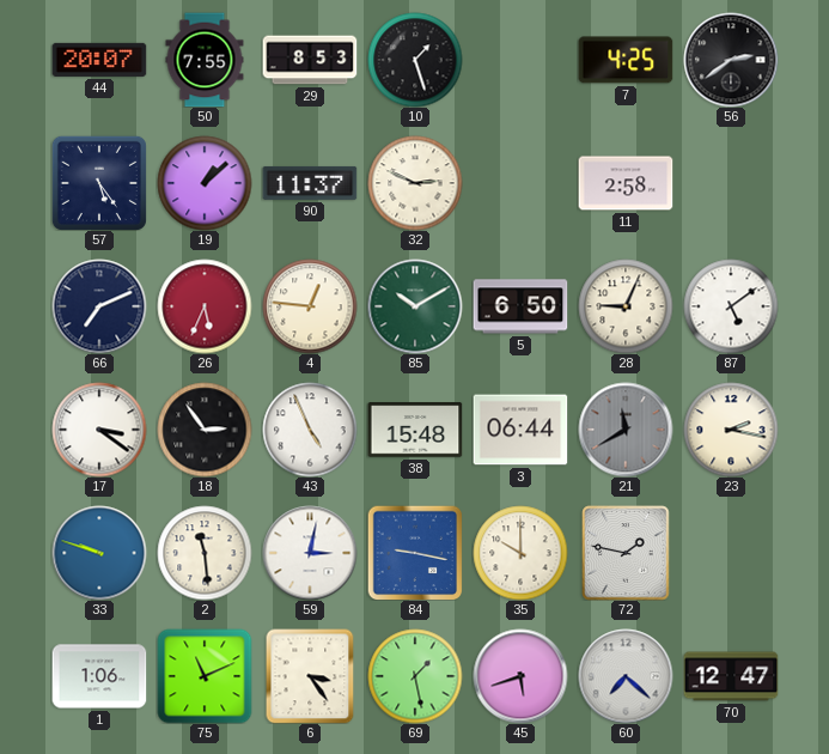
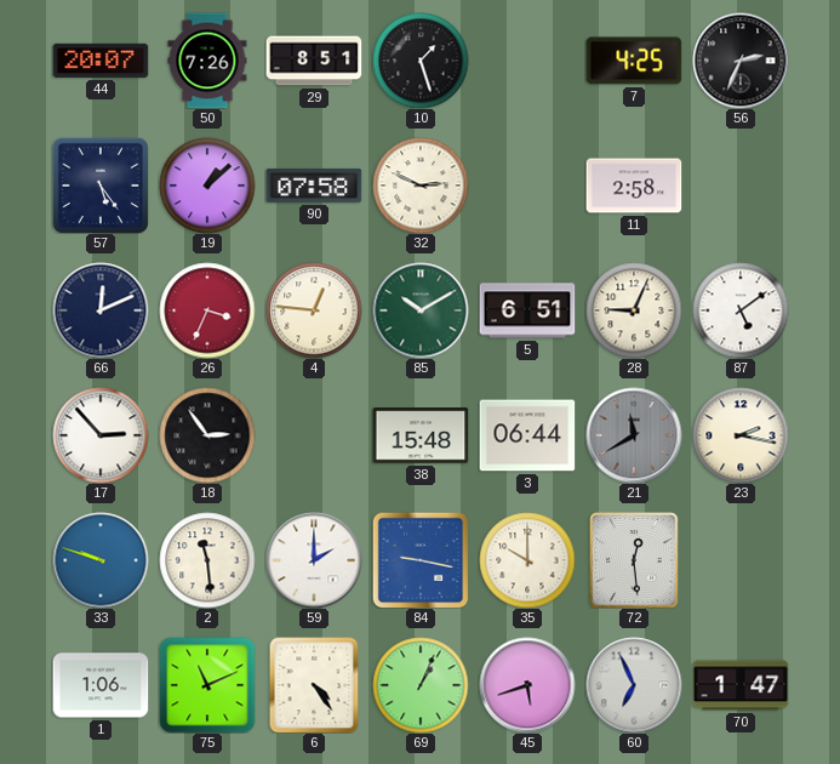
50: 7:55 -> 7:26
29: 8:53 -> 8:51
56: 2:39 -> 2:34
90: 11:37 -> 07:58
66: 7:11 -> 12:11
26: 5:34 -> 3:34
5: 6:50 -> 6:51
17: 3:21 -> 2:53
43: 4:56 -> none
59: 3:02 -> 2:00
72: 1:47 -> 12:29
6: 3:24 -> 4:24
69: 1:28 -> 1:04
60: 7:22 -> 6:56
70: 12:47 -> 1:47
